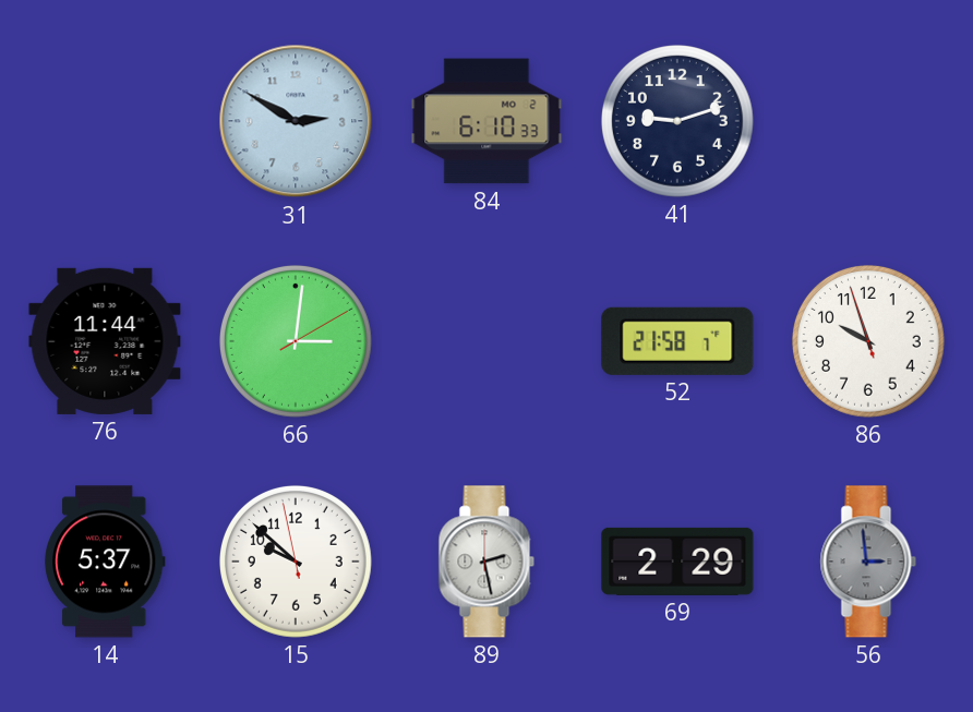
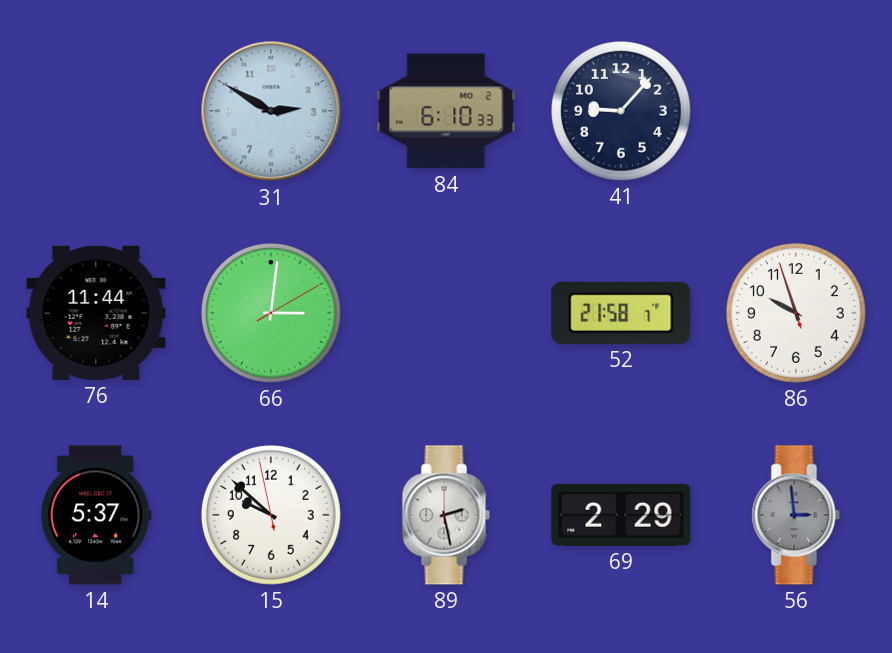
41: 9:12 -> 9:07
